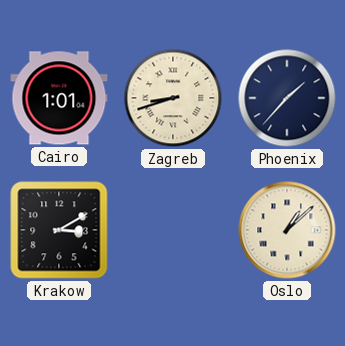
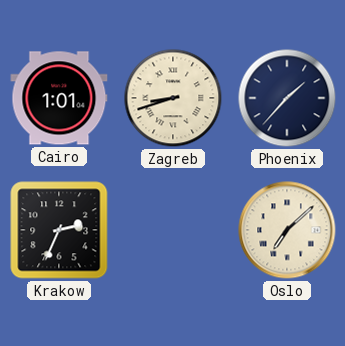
Krakow: 3:10 -> 2:34
Oslo: 1:08 -> 7:08
